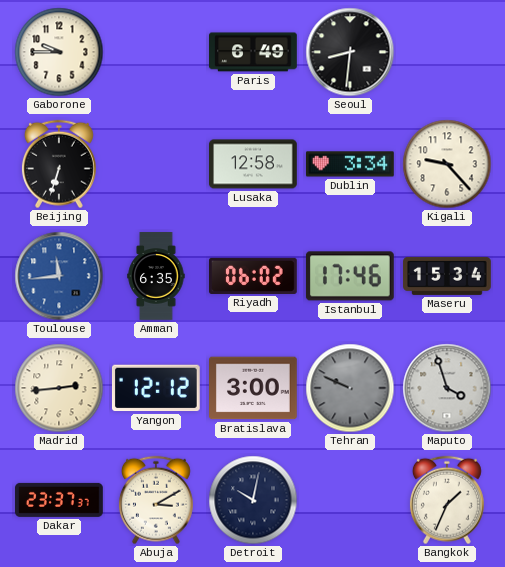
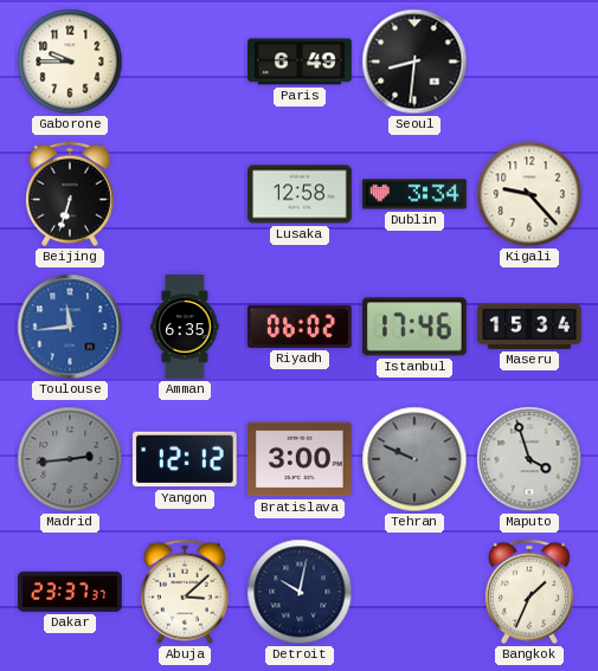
Madrid dial: cream -> grey
Abuja: 3:10 -> 3:08
